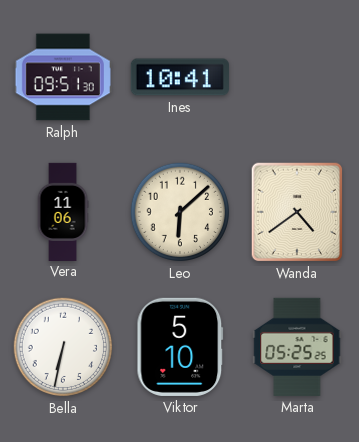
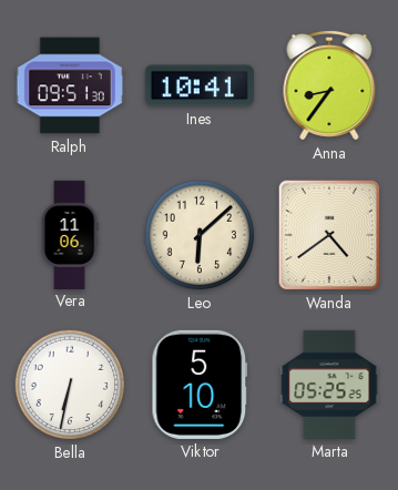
Anna: none -> 8:36
